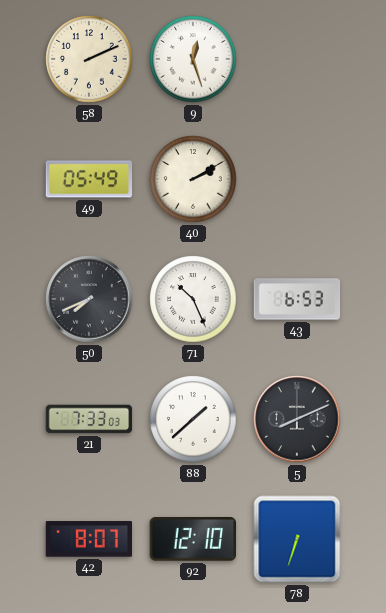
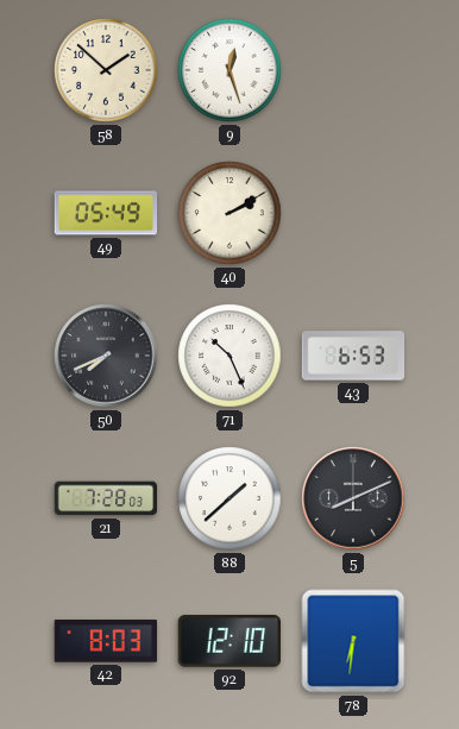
58: 2:11 -> 1:52
21: 7:33 -> 7:28
42: 8:07 -> 8:03
78: 6:33 -> 6:31
